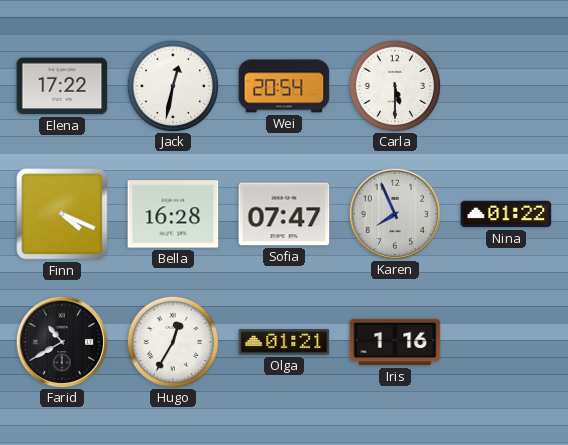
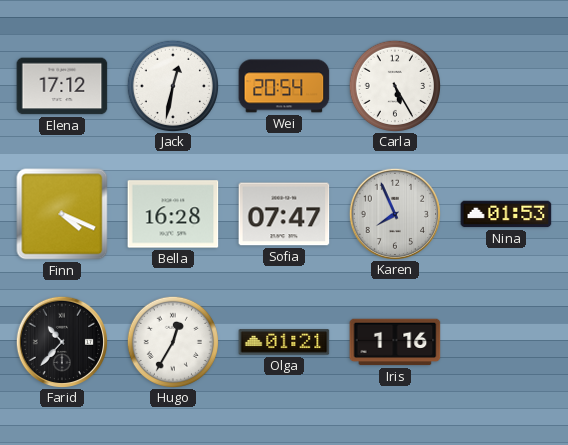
Elena: 17:22 -> 17:12
Carla: 5:30 -> 5:25
Nina: 01:22 -> 01:53
Farid: 10:40 -> 10:37
